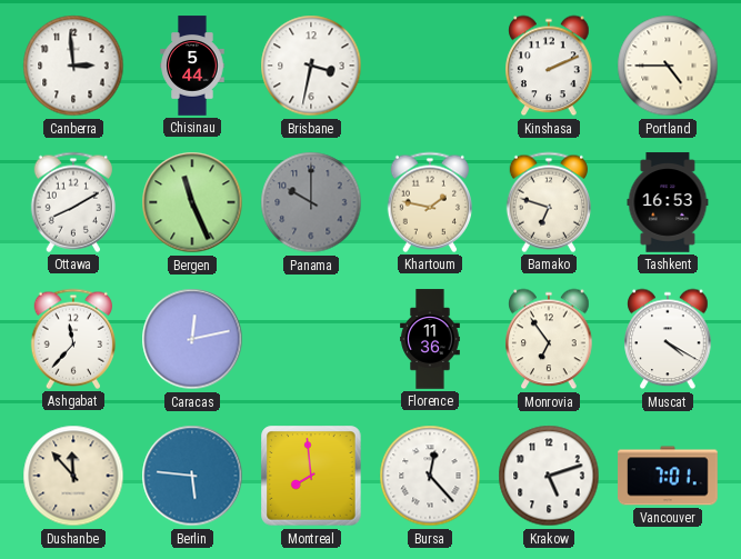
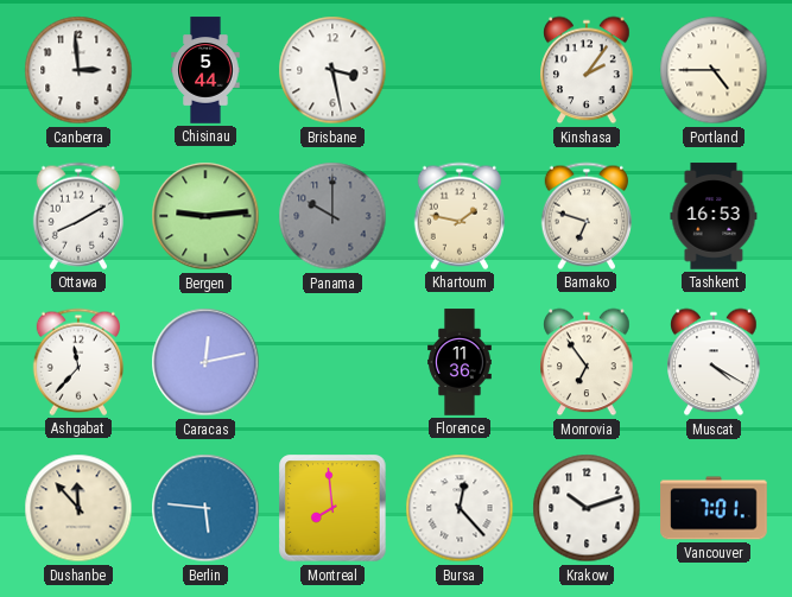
Brisbane: 3:32 -> 3:28
Kinshasa: 2:11 -> 2:06
Bergen: 11:26 -> 9:14
Krakow: 5:12 -> 10:12
